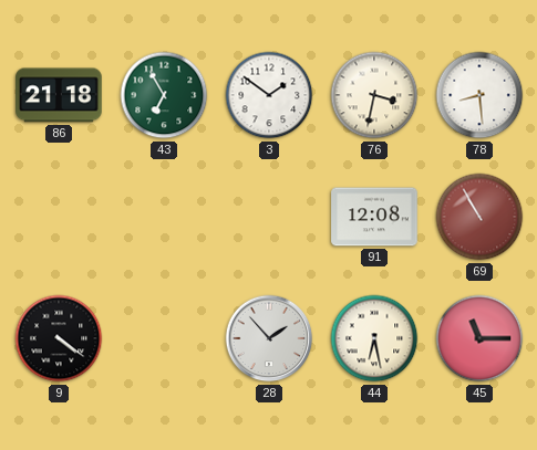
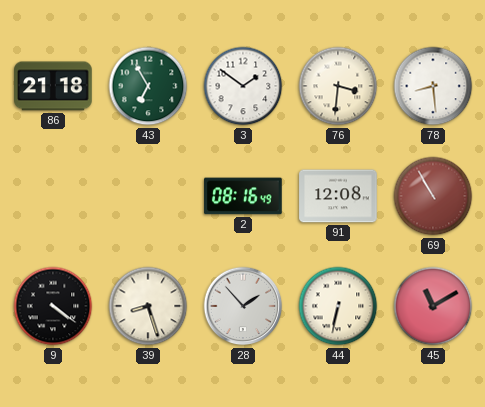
76: 3:32 -> 3:31
2: none -> 08:16
39: none -> 8:27
44: 6:28 -> 6:32
45: 11:15 -> 11:10
